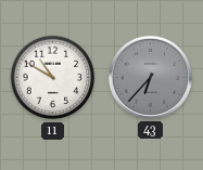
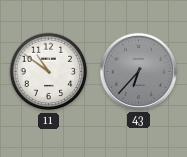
11: 10:50 -> 10:51
